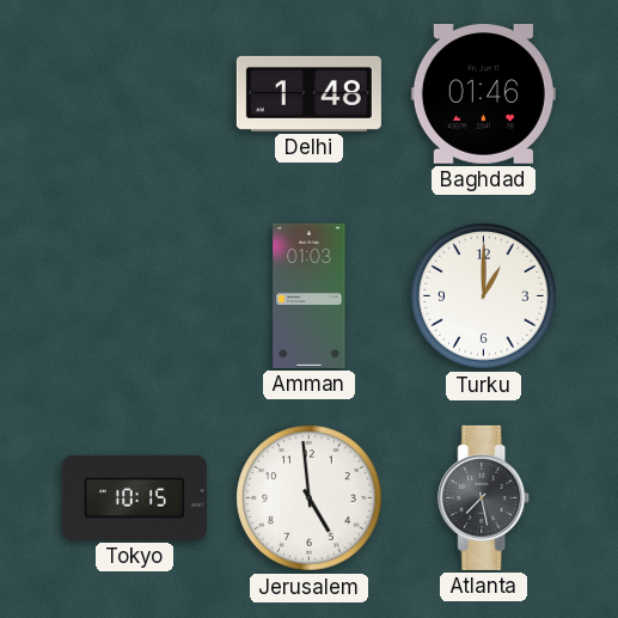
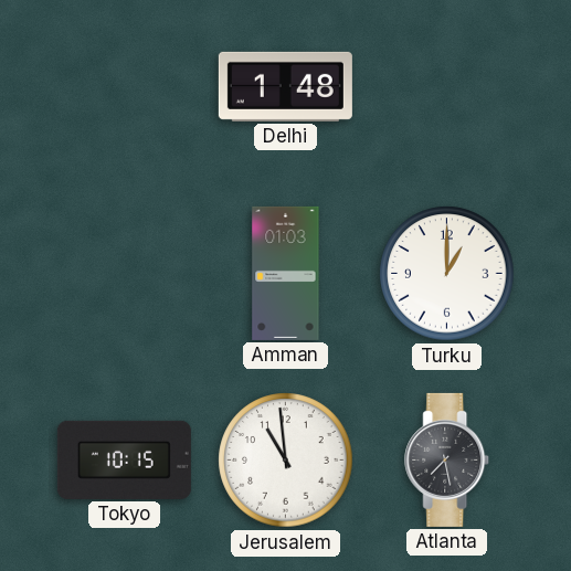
Baghdad: 01:46 -> none
Jerusalem: 4:59 -> 10:59
